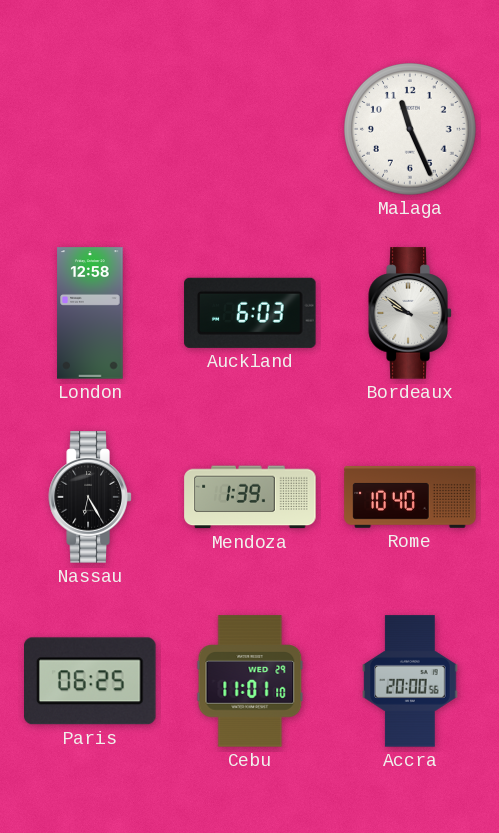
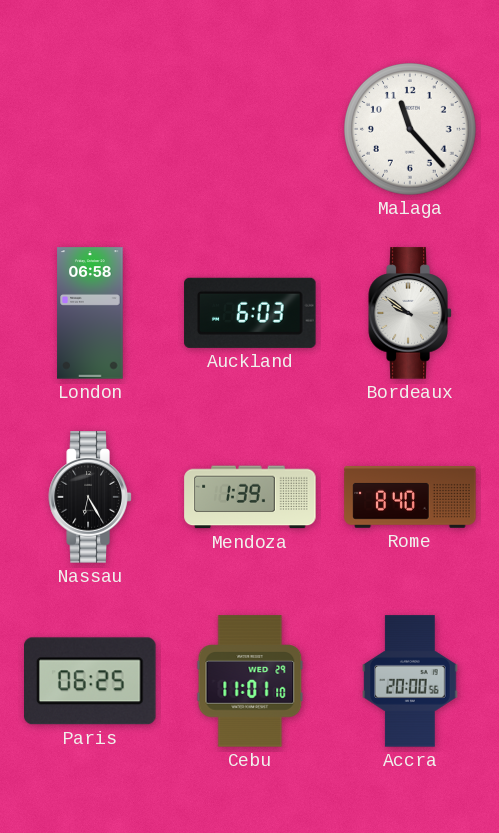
Malaga: 11:26 -> 11:23
London: 12:58 -> 06:58
Rome: 10:40 -> 8:40
